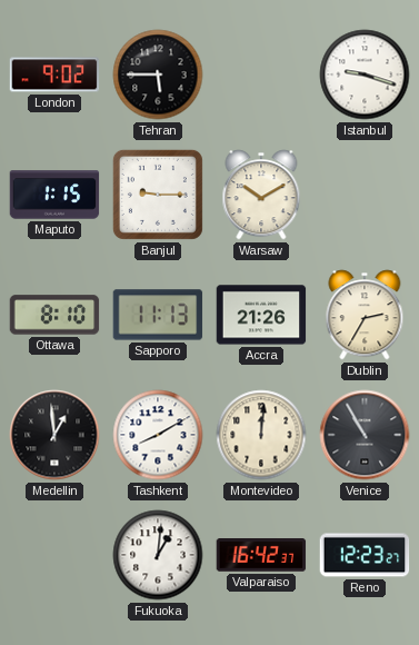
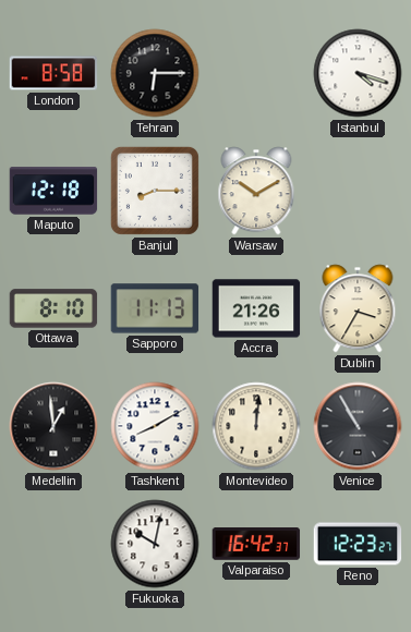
London: 9:02 -> 8:58
Tehran: 5:45 -> 6:15
Istanbul: 9:18 -> 4:18
Maputo: 1:15 -> 12:18
Banjul: 9:15 -> 8:15
Dublin: 2:35 -> 3:35
Fukuoka: 1:01 -> 10:02
